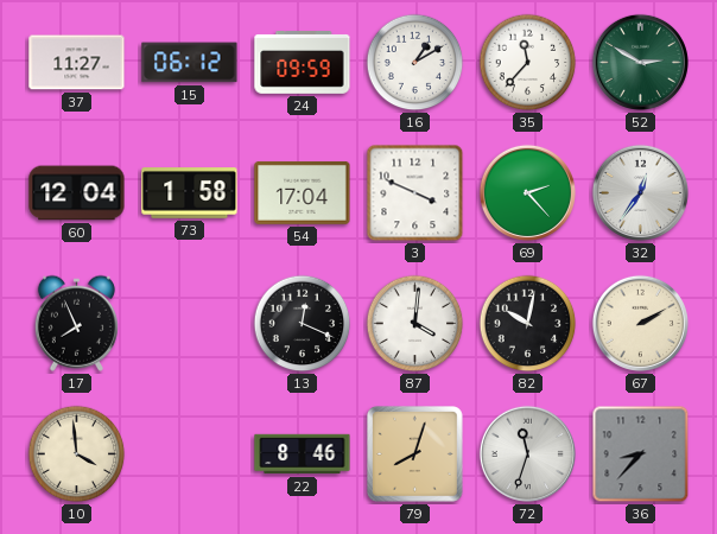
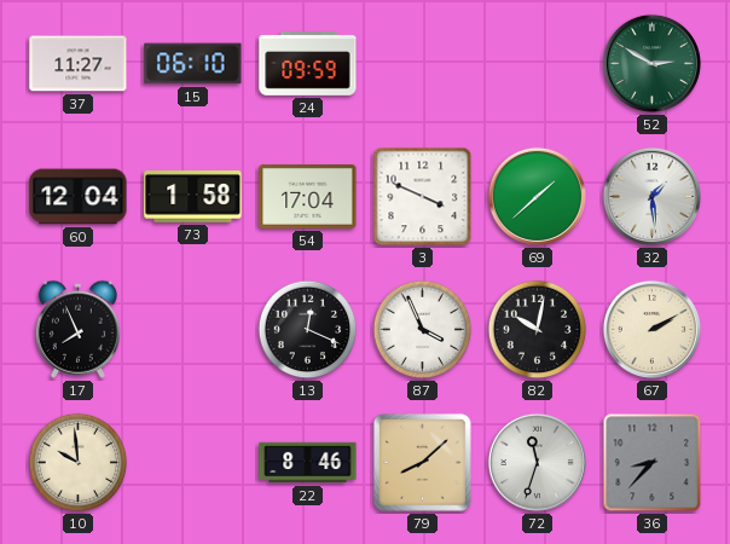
15: 06:12 -> 06:10
16: 1:10 -> none
35: 11:37 -> none
69: 2:23 -> 1:38
32: 12:36 -> 1:29
87: 4:01 -> 3:56
10: 3:59 -> 9:59
79: 8:03 -> 8:08
